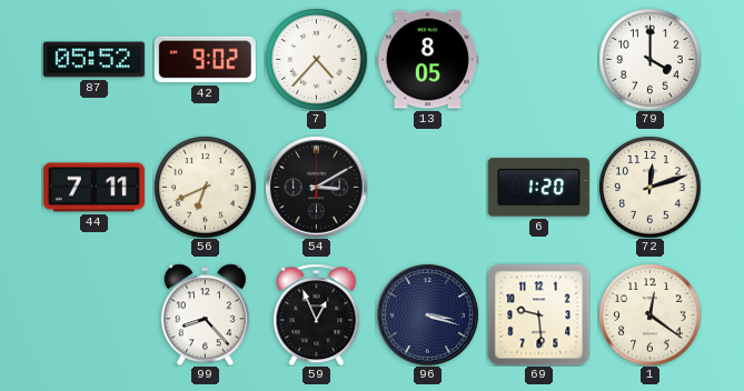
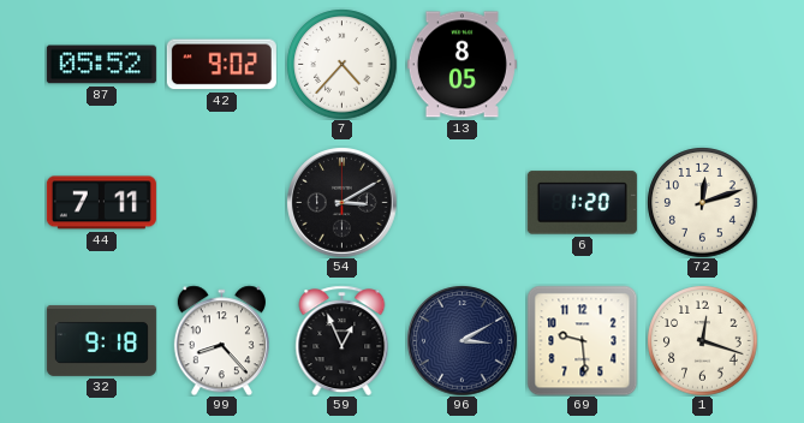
79: 4:00 -> none
56: 6:41 -> none
32: none -> 9:18
96: 3:18 -> 3:10
1: 12:21 -> 12:18
